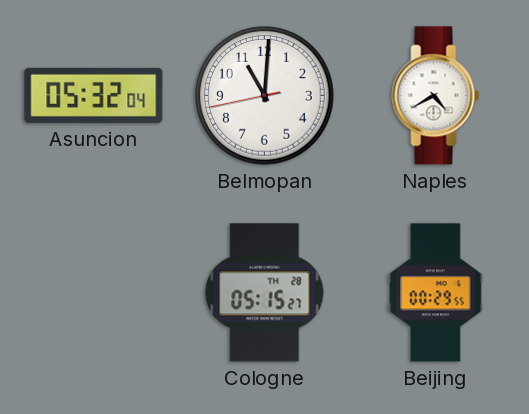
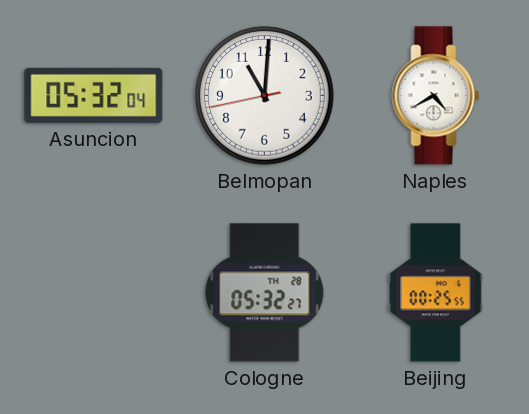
Cologne: 05:15 -> 05:32
Beijing: 00:29 -> 00:25
